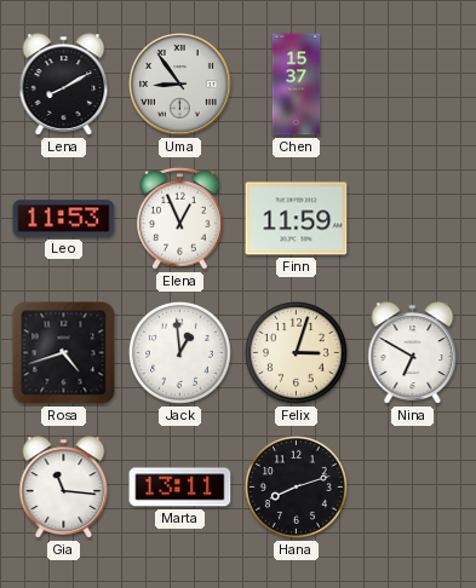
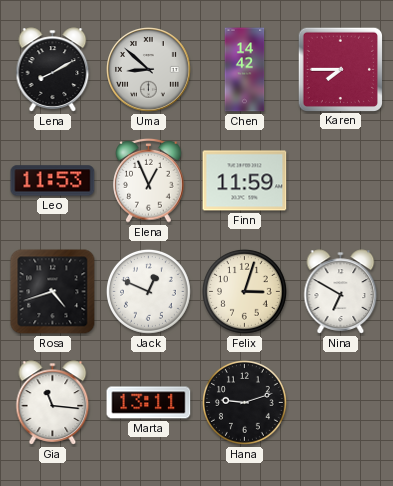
Uma: 8:54 -> 8:52
Chen: 15:37 -> 14:42
Karen: none -> 7:45
Jack: 12:59 -> 12:49
Hana: 8:12 -> 9:12
